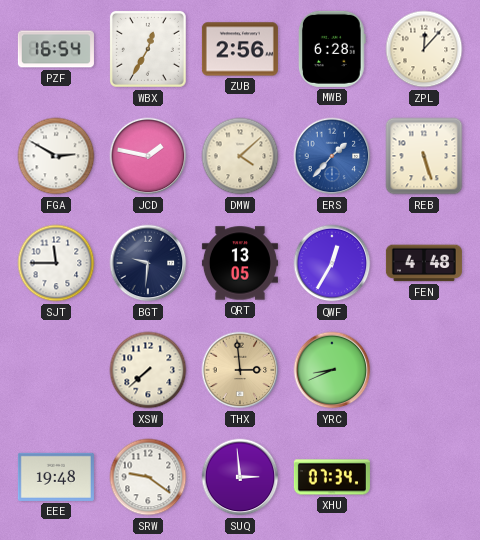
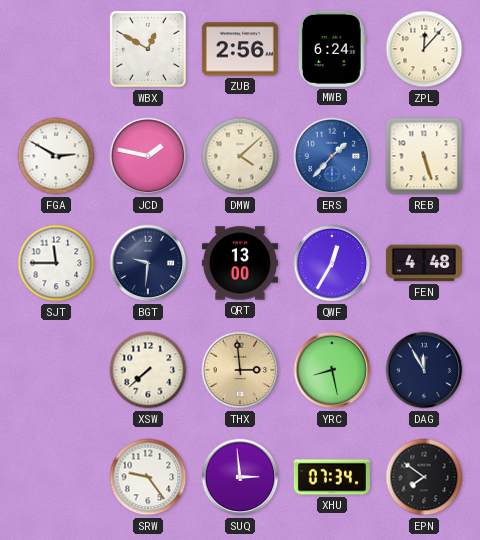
PZF: 16:54 -> none
WBX: 12:35 -> 12:50
MWB: 6:28 -> 6:24
QRT: 13:05 -> 13:00
YRC: 8:41 -> 8:28
DAG: none -> 11:55
EEE: 19:48 -> none
SRW: 9:21 -> 9:24
EPN: none -> 7:51
